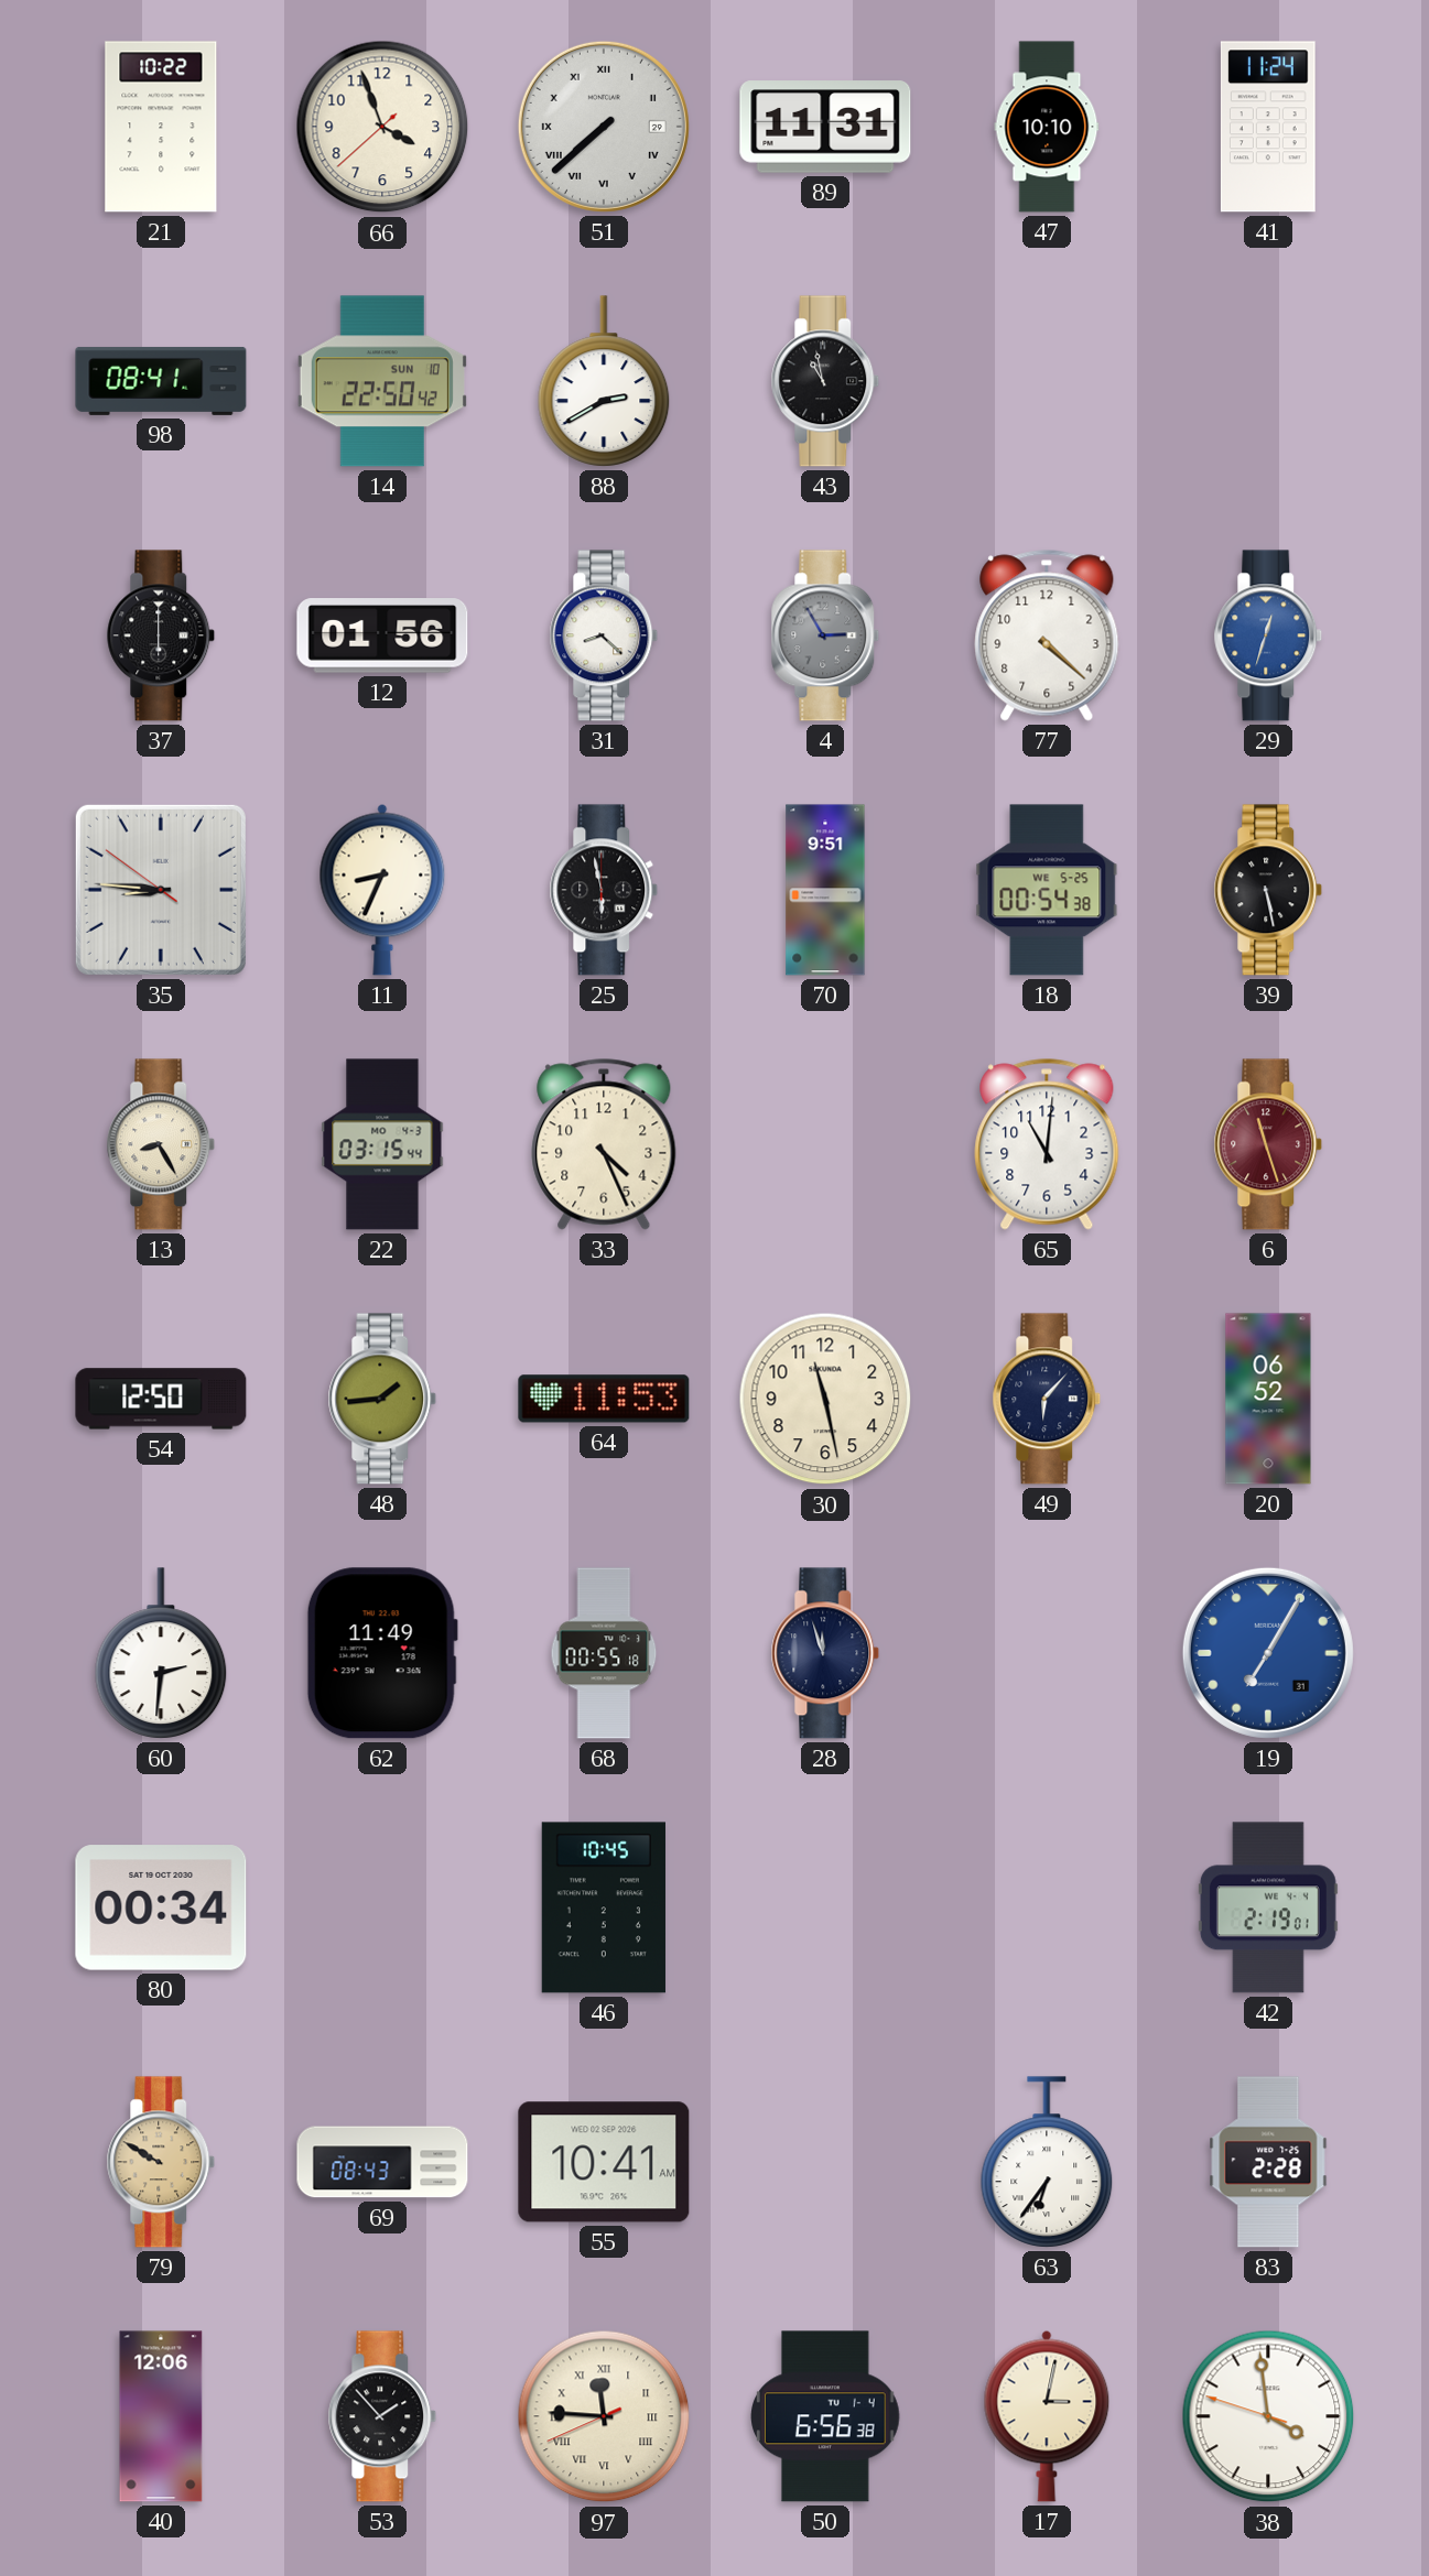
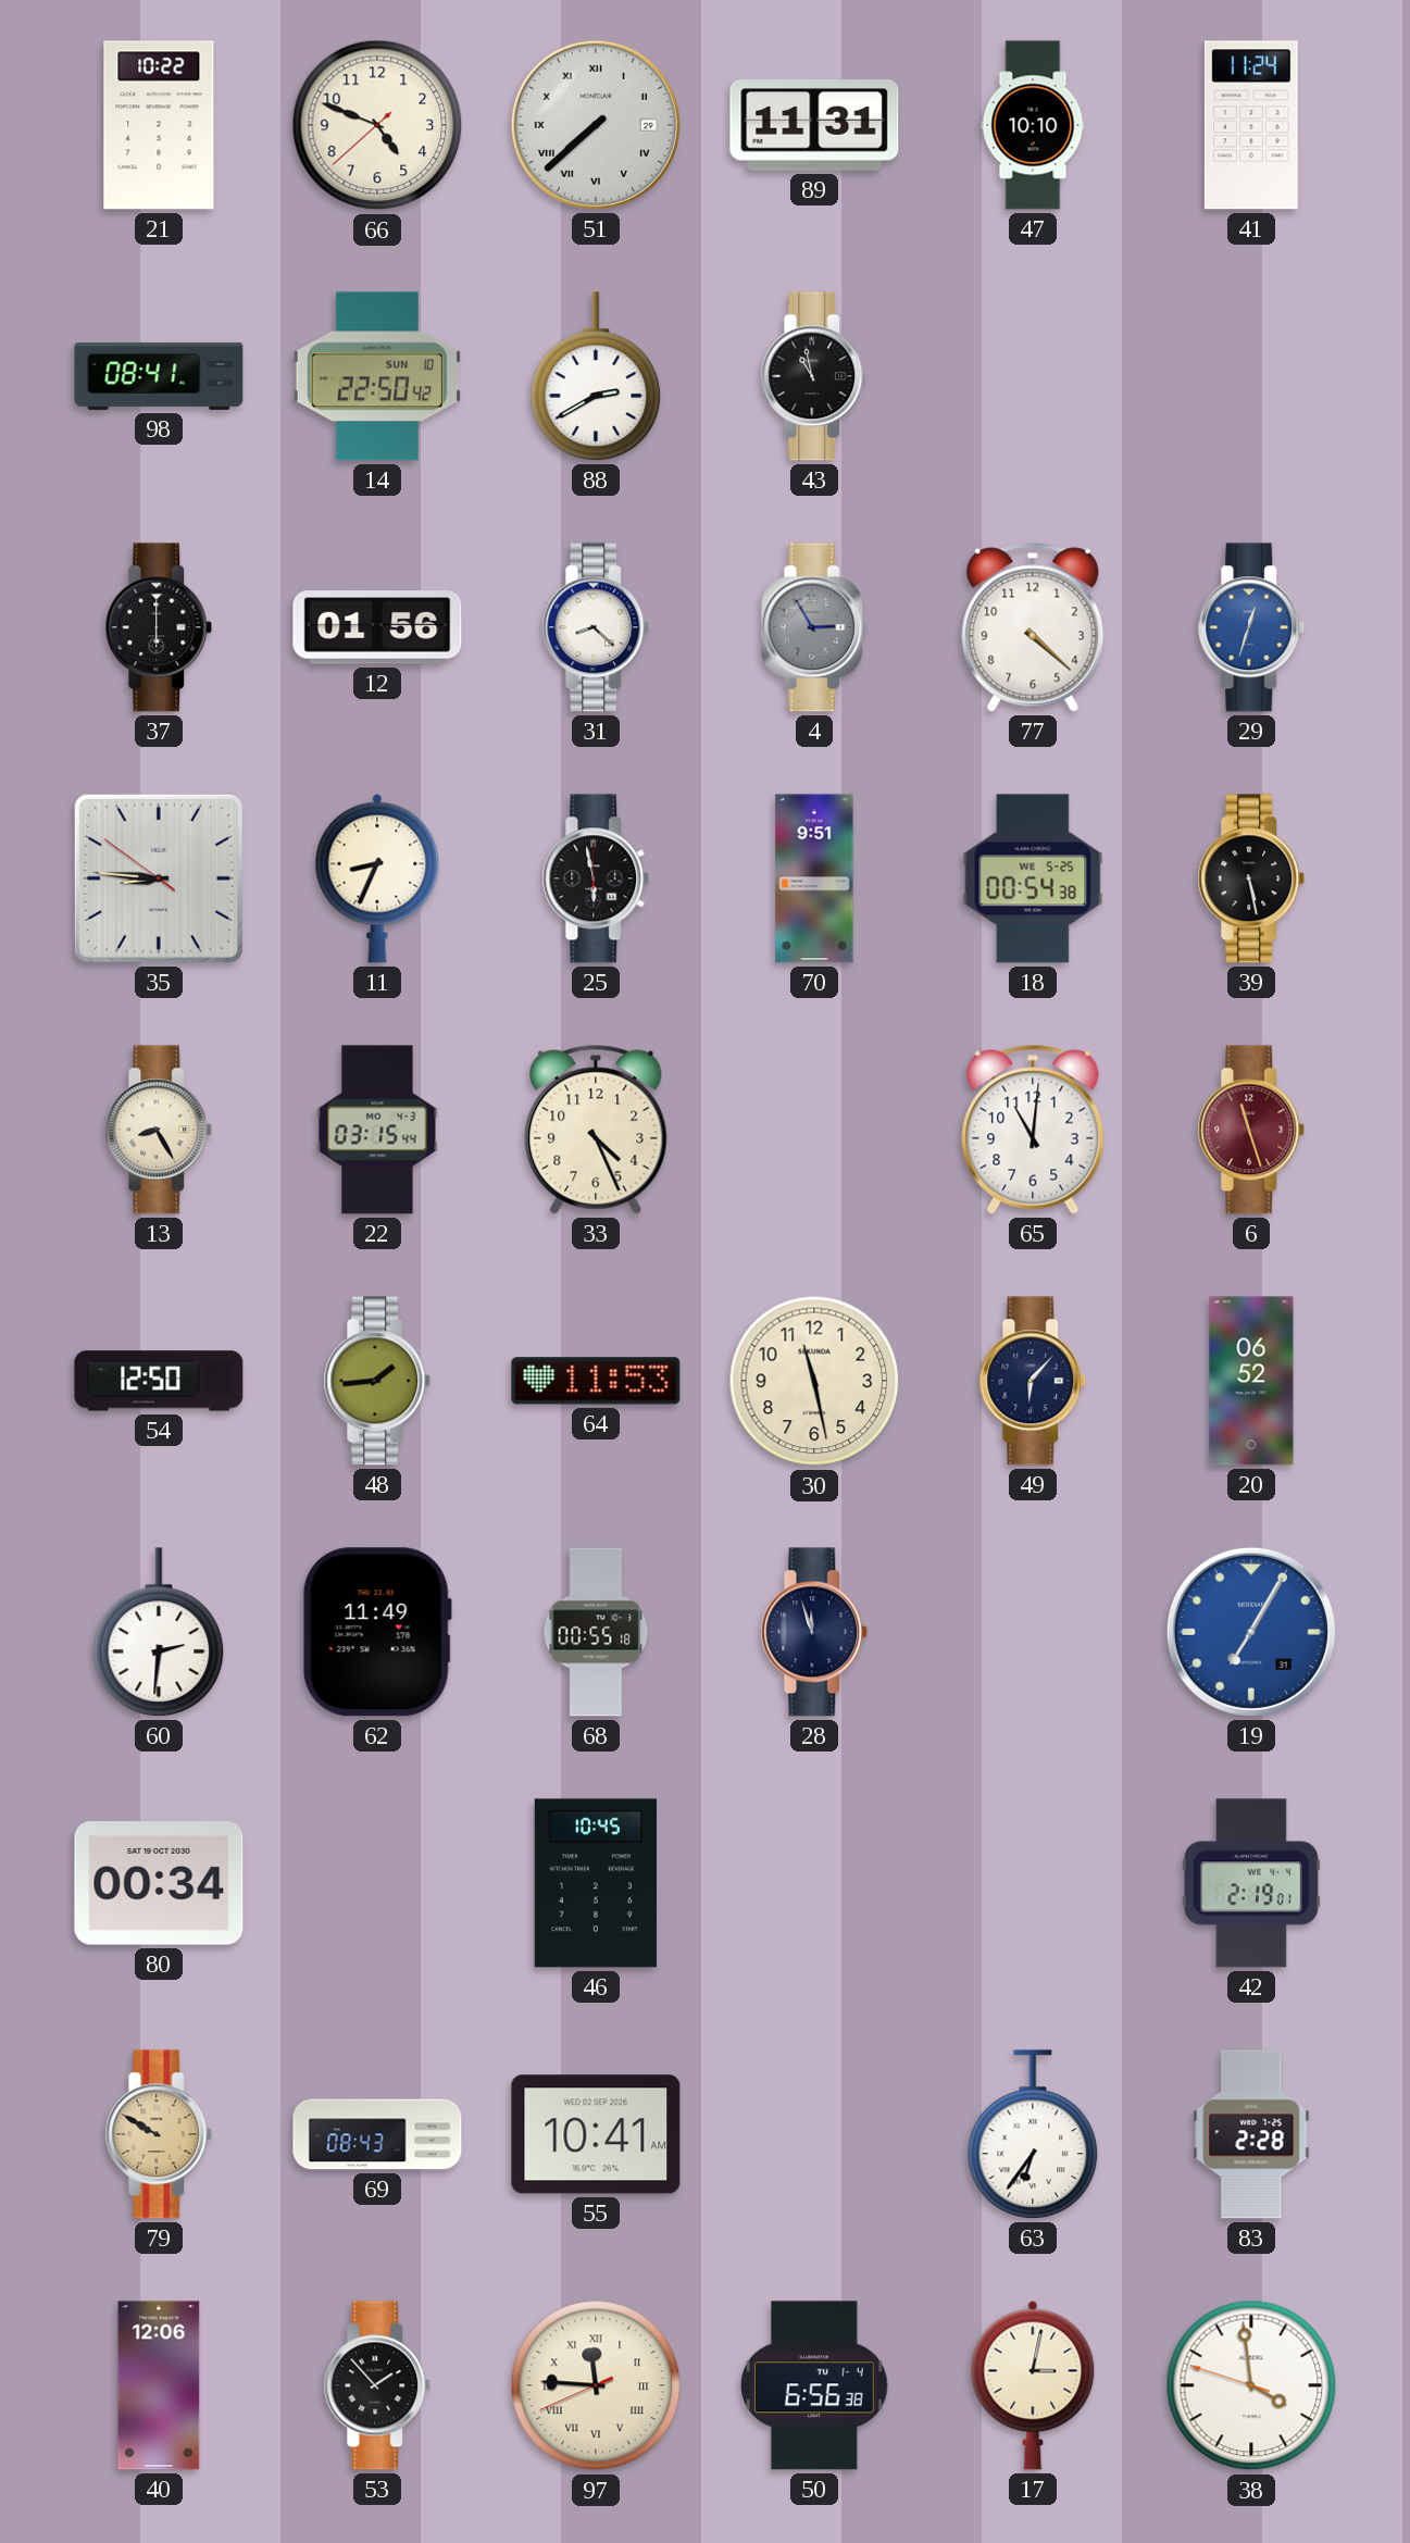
66: 3:56 -> 4:48
